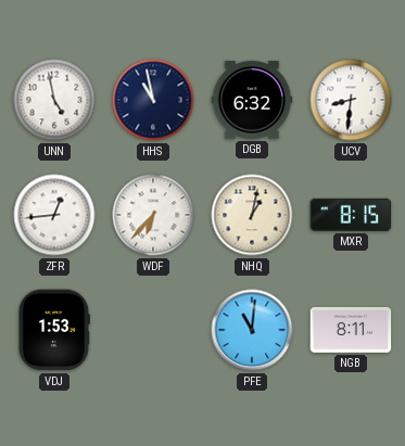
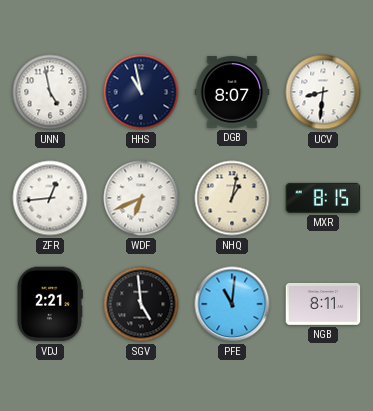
DGB: 6:32 -> 8:07
WDF: 6:37 -> 6:41
VDJ: 1:53 -> 2:21
SGV: none -> 4:59
